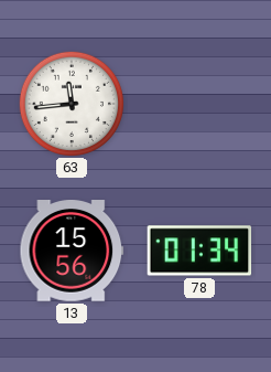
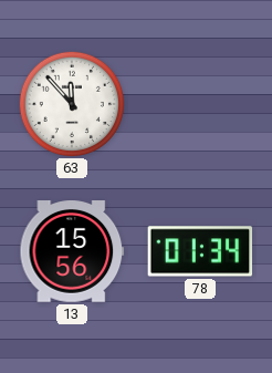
63: 11:44 -> 11:53
